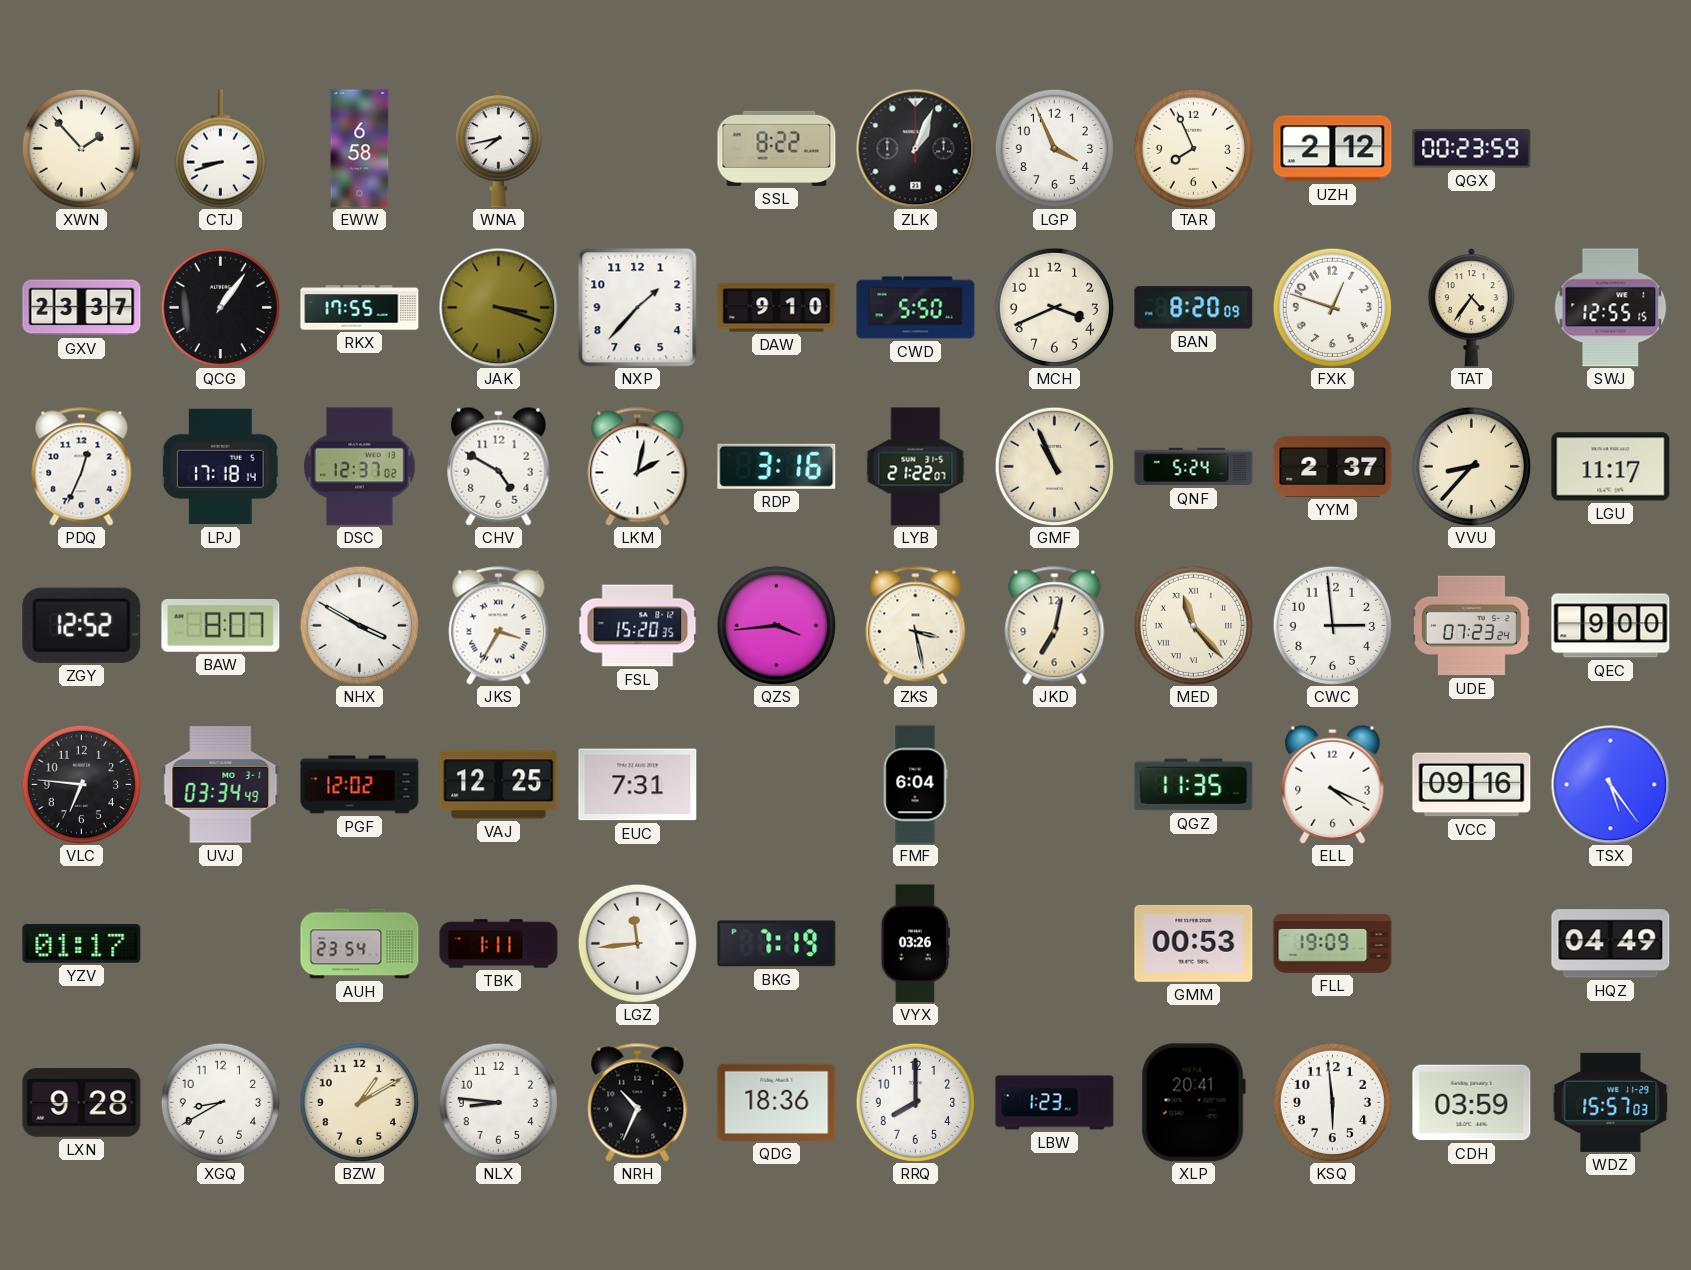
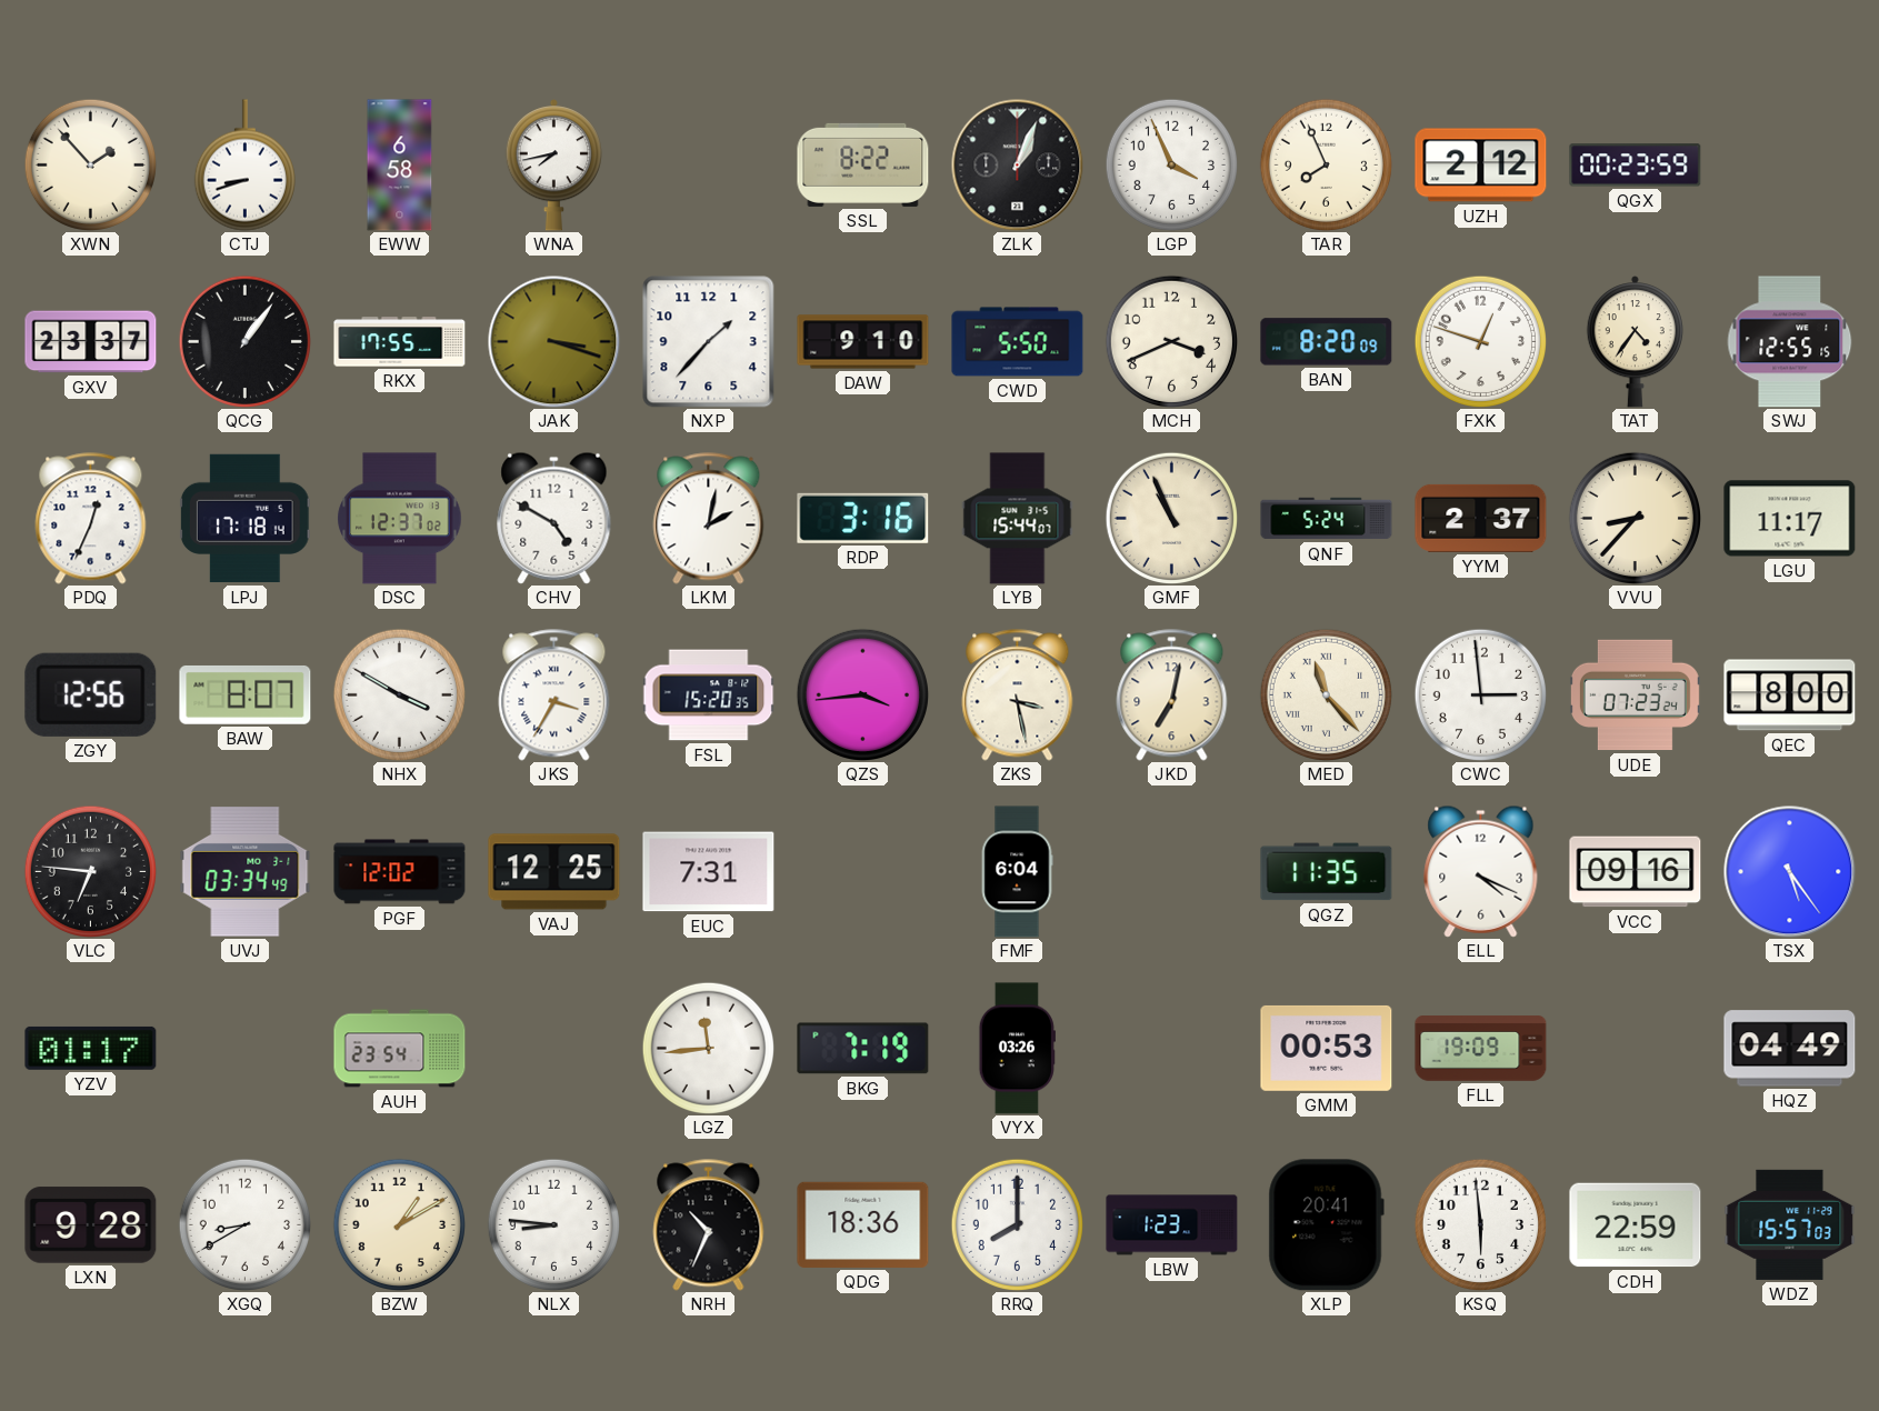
LYB: 21:22 -> 15:44
ZGY: 12:52 -> 12:56
QEC: 9:00 -> 8:00
TBK: 1:11 -> none
CDH: 03:59 -> 22:59
